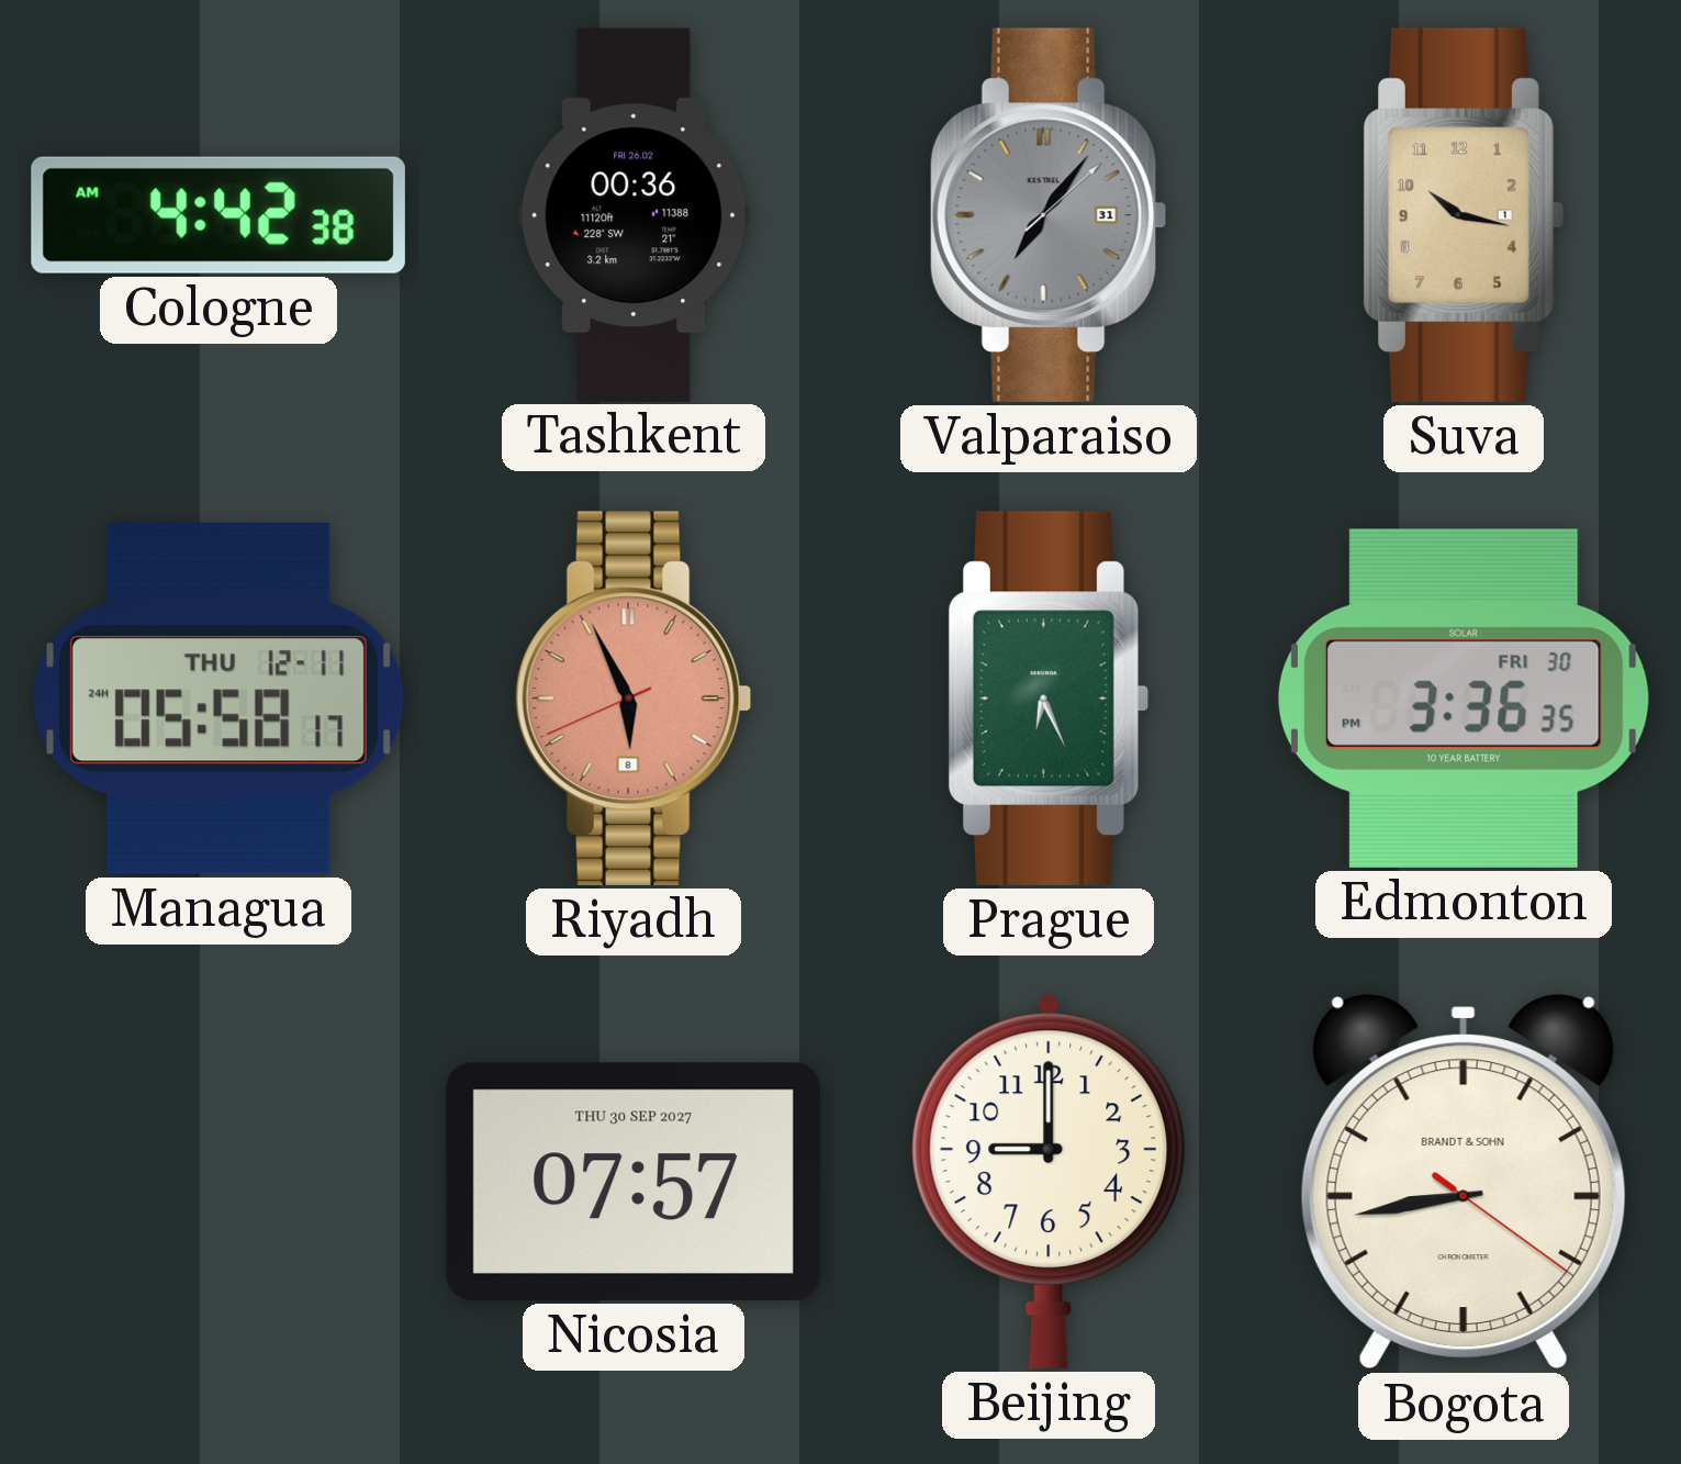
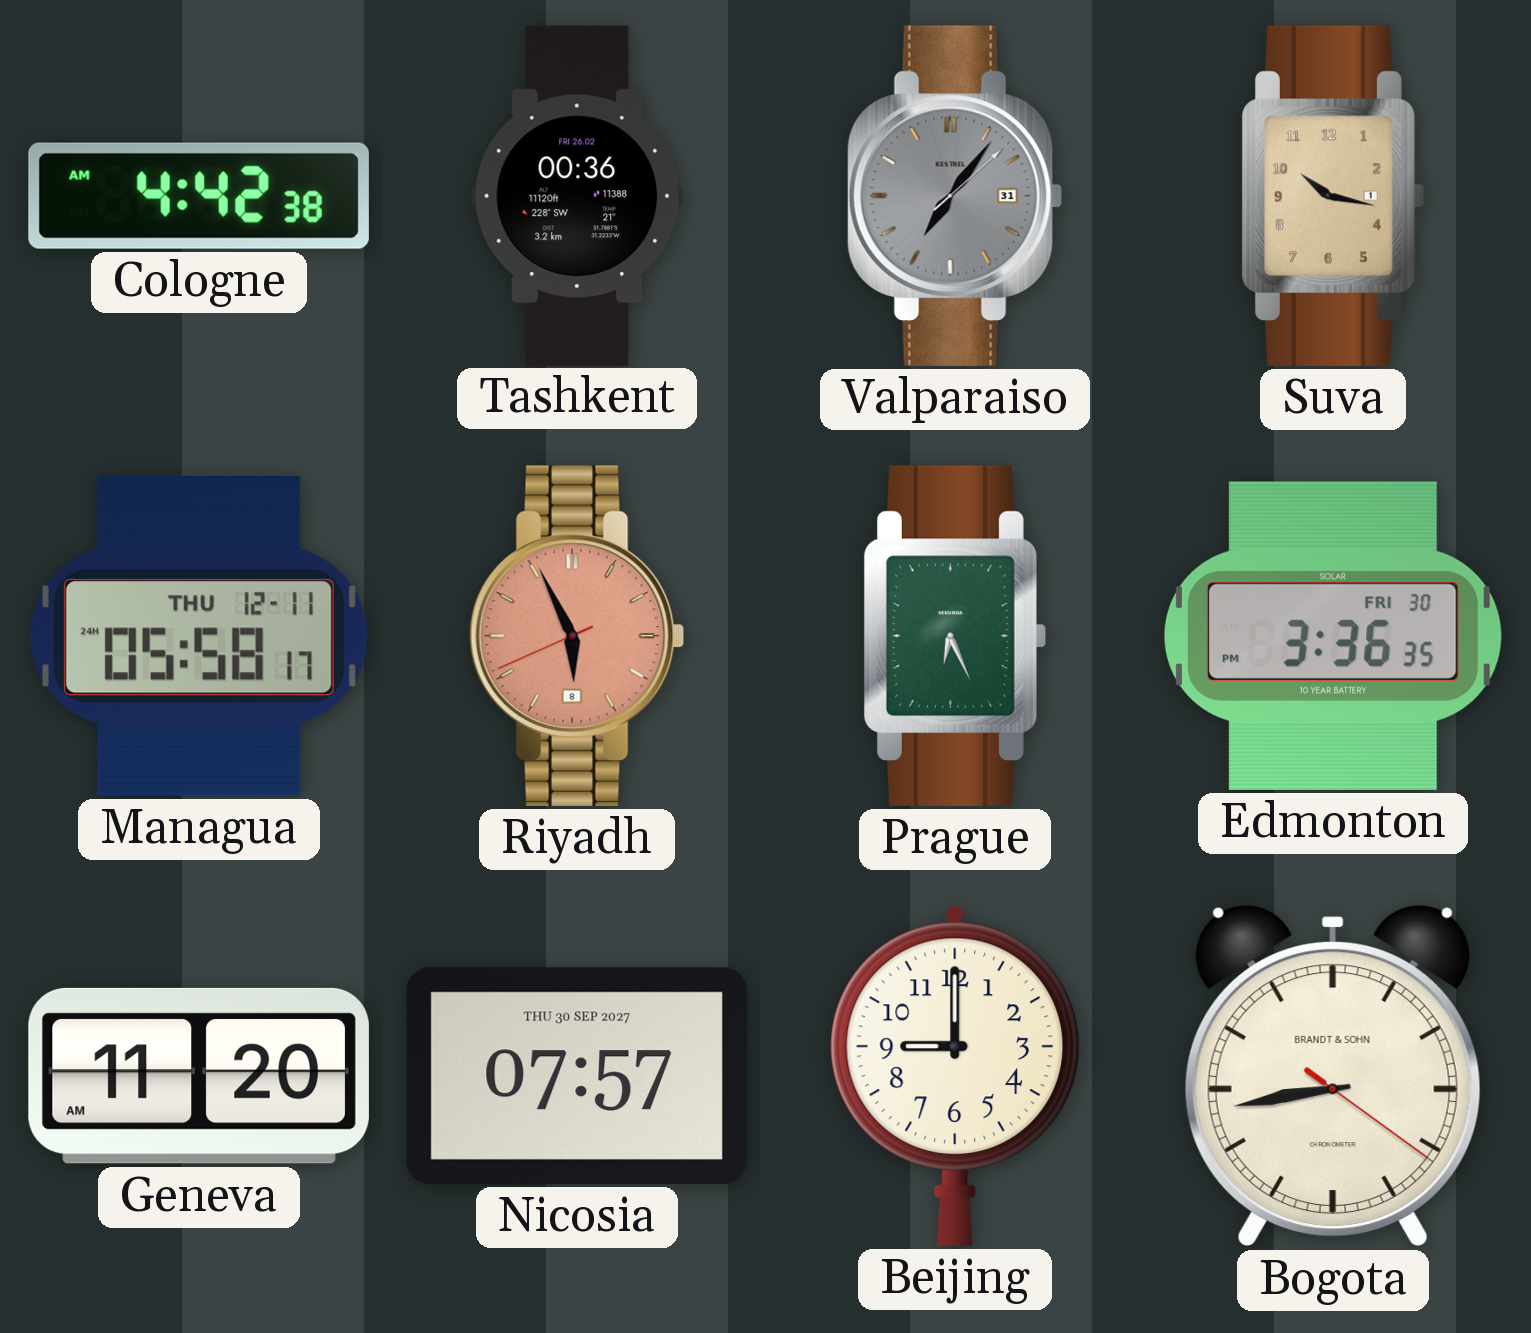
Geneva: none -> 11:20
